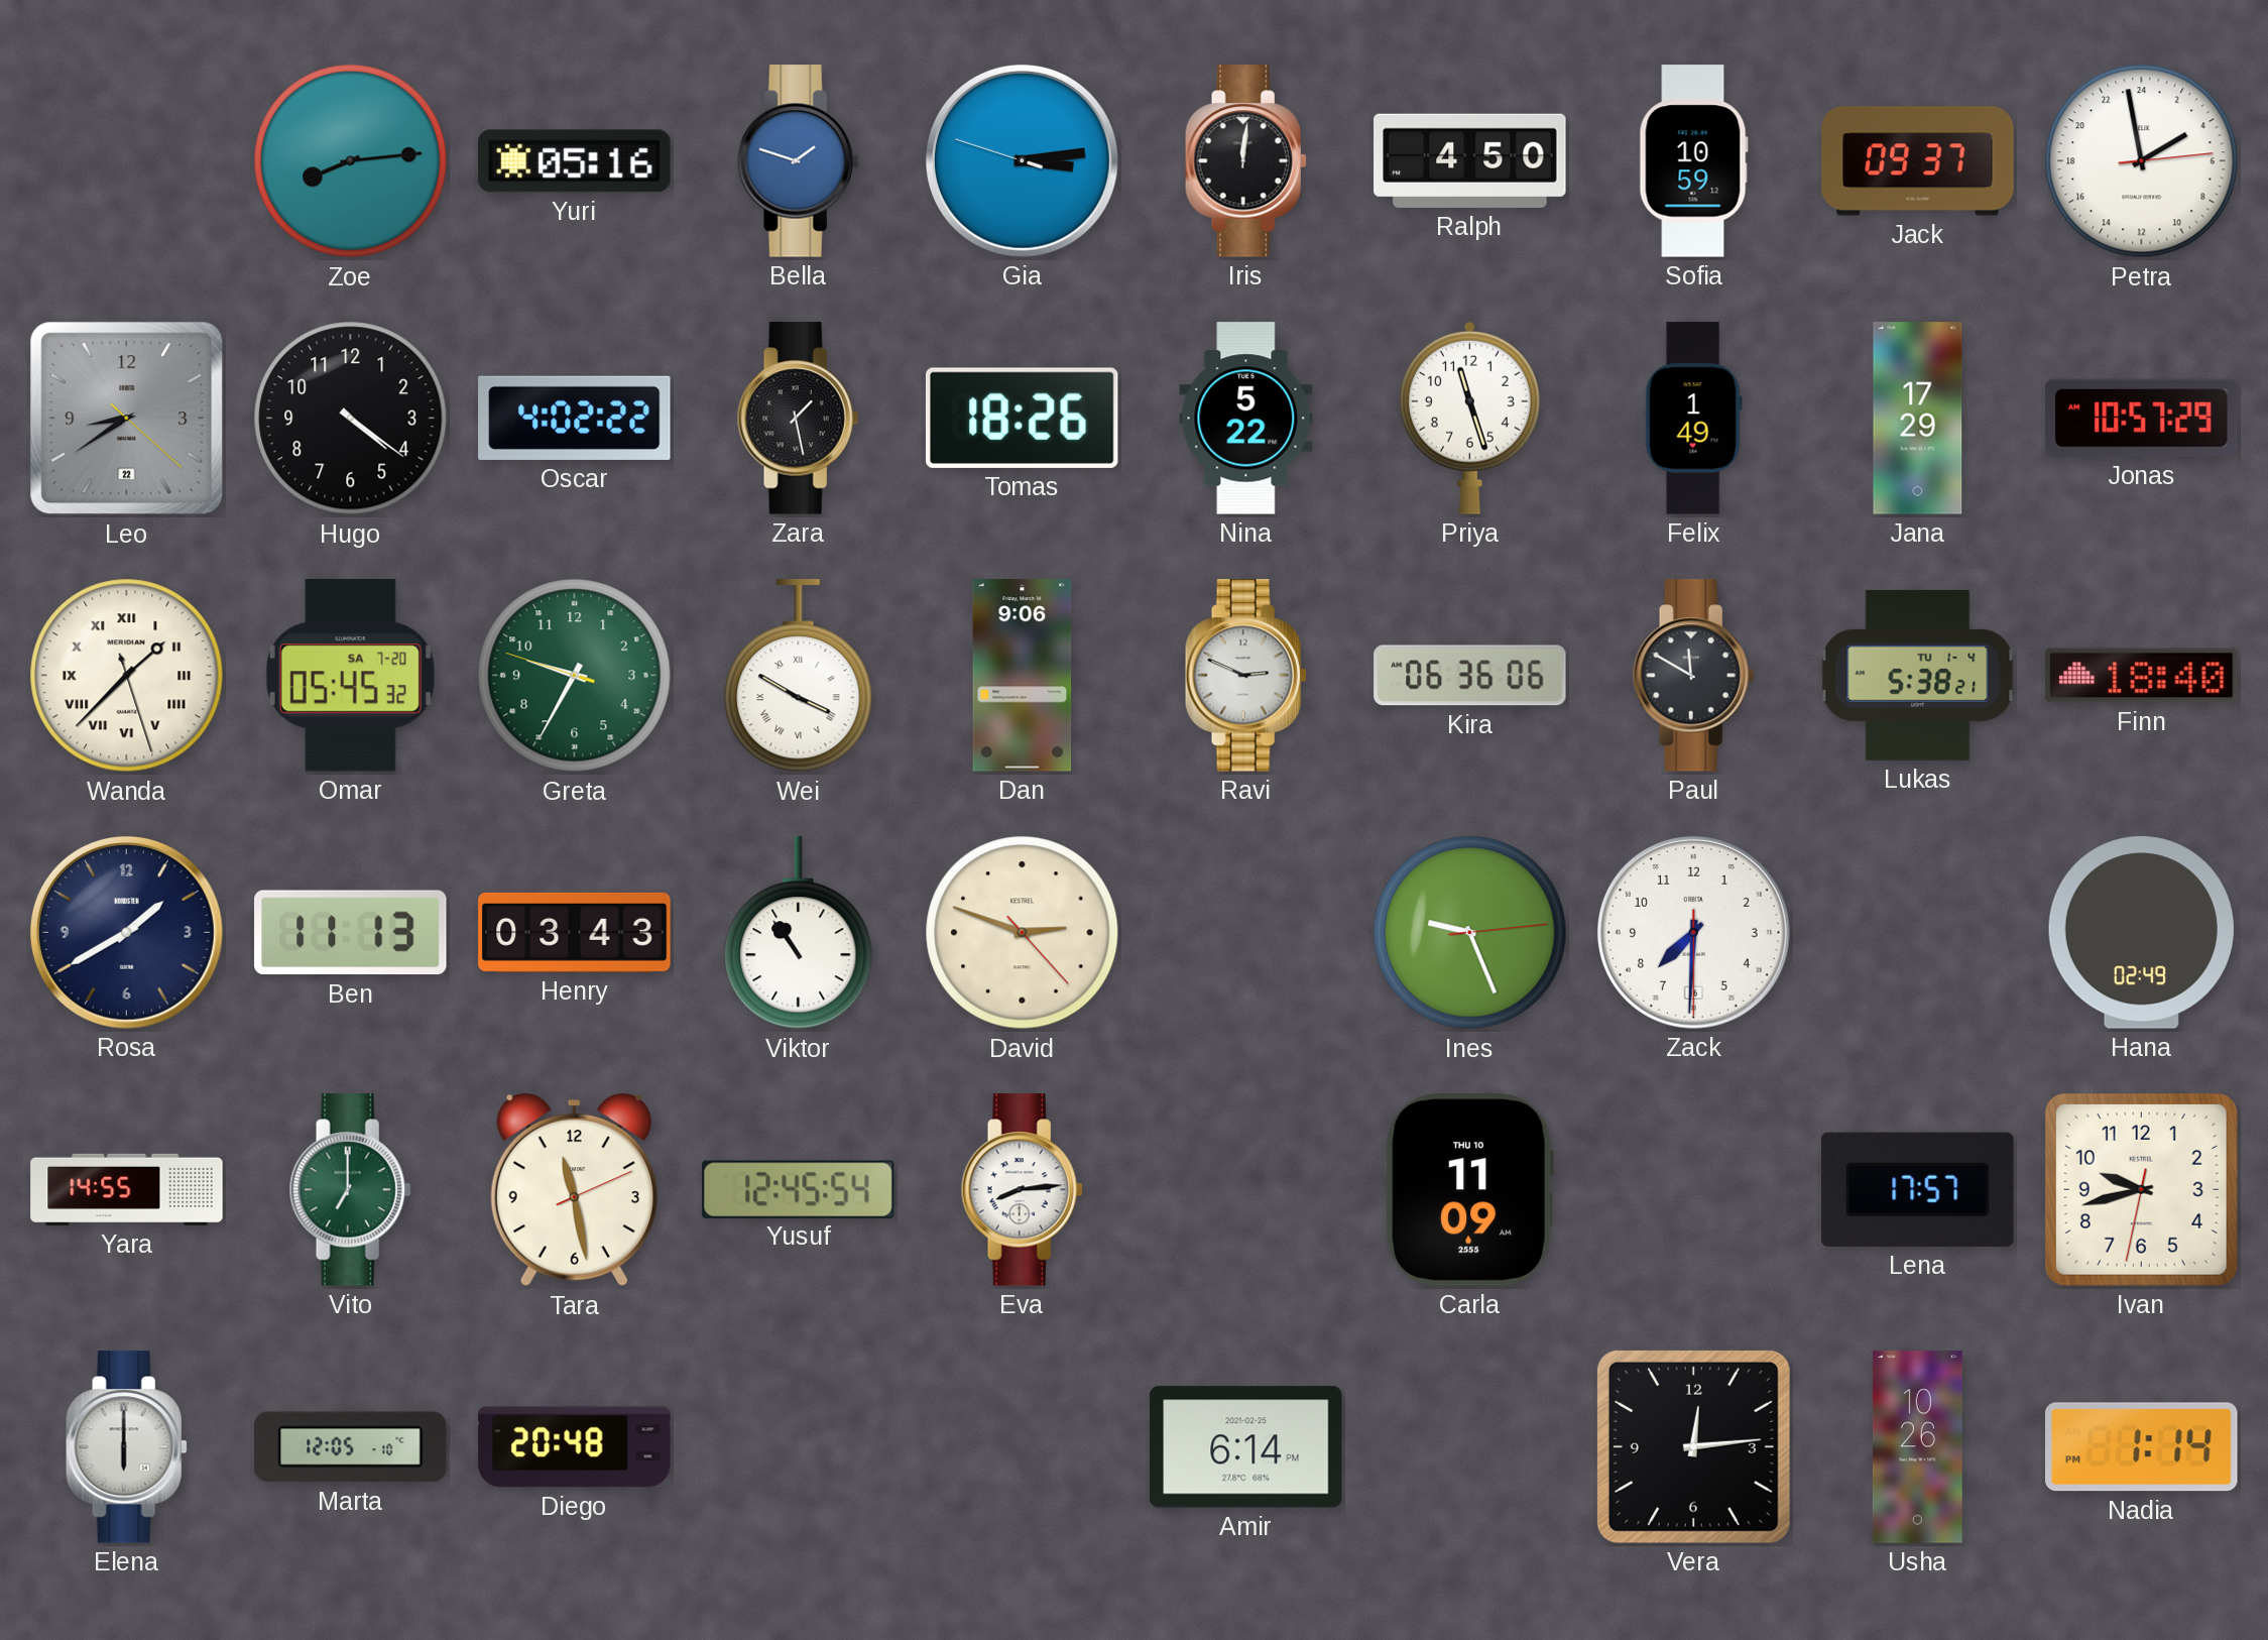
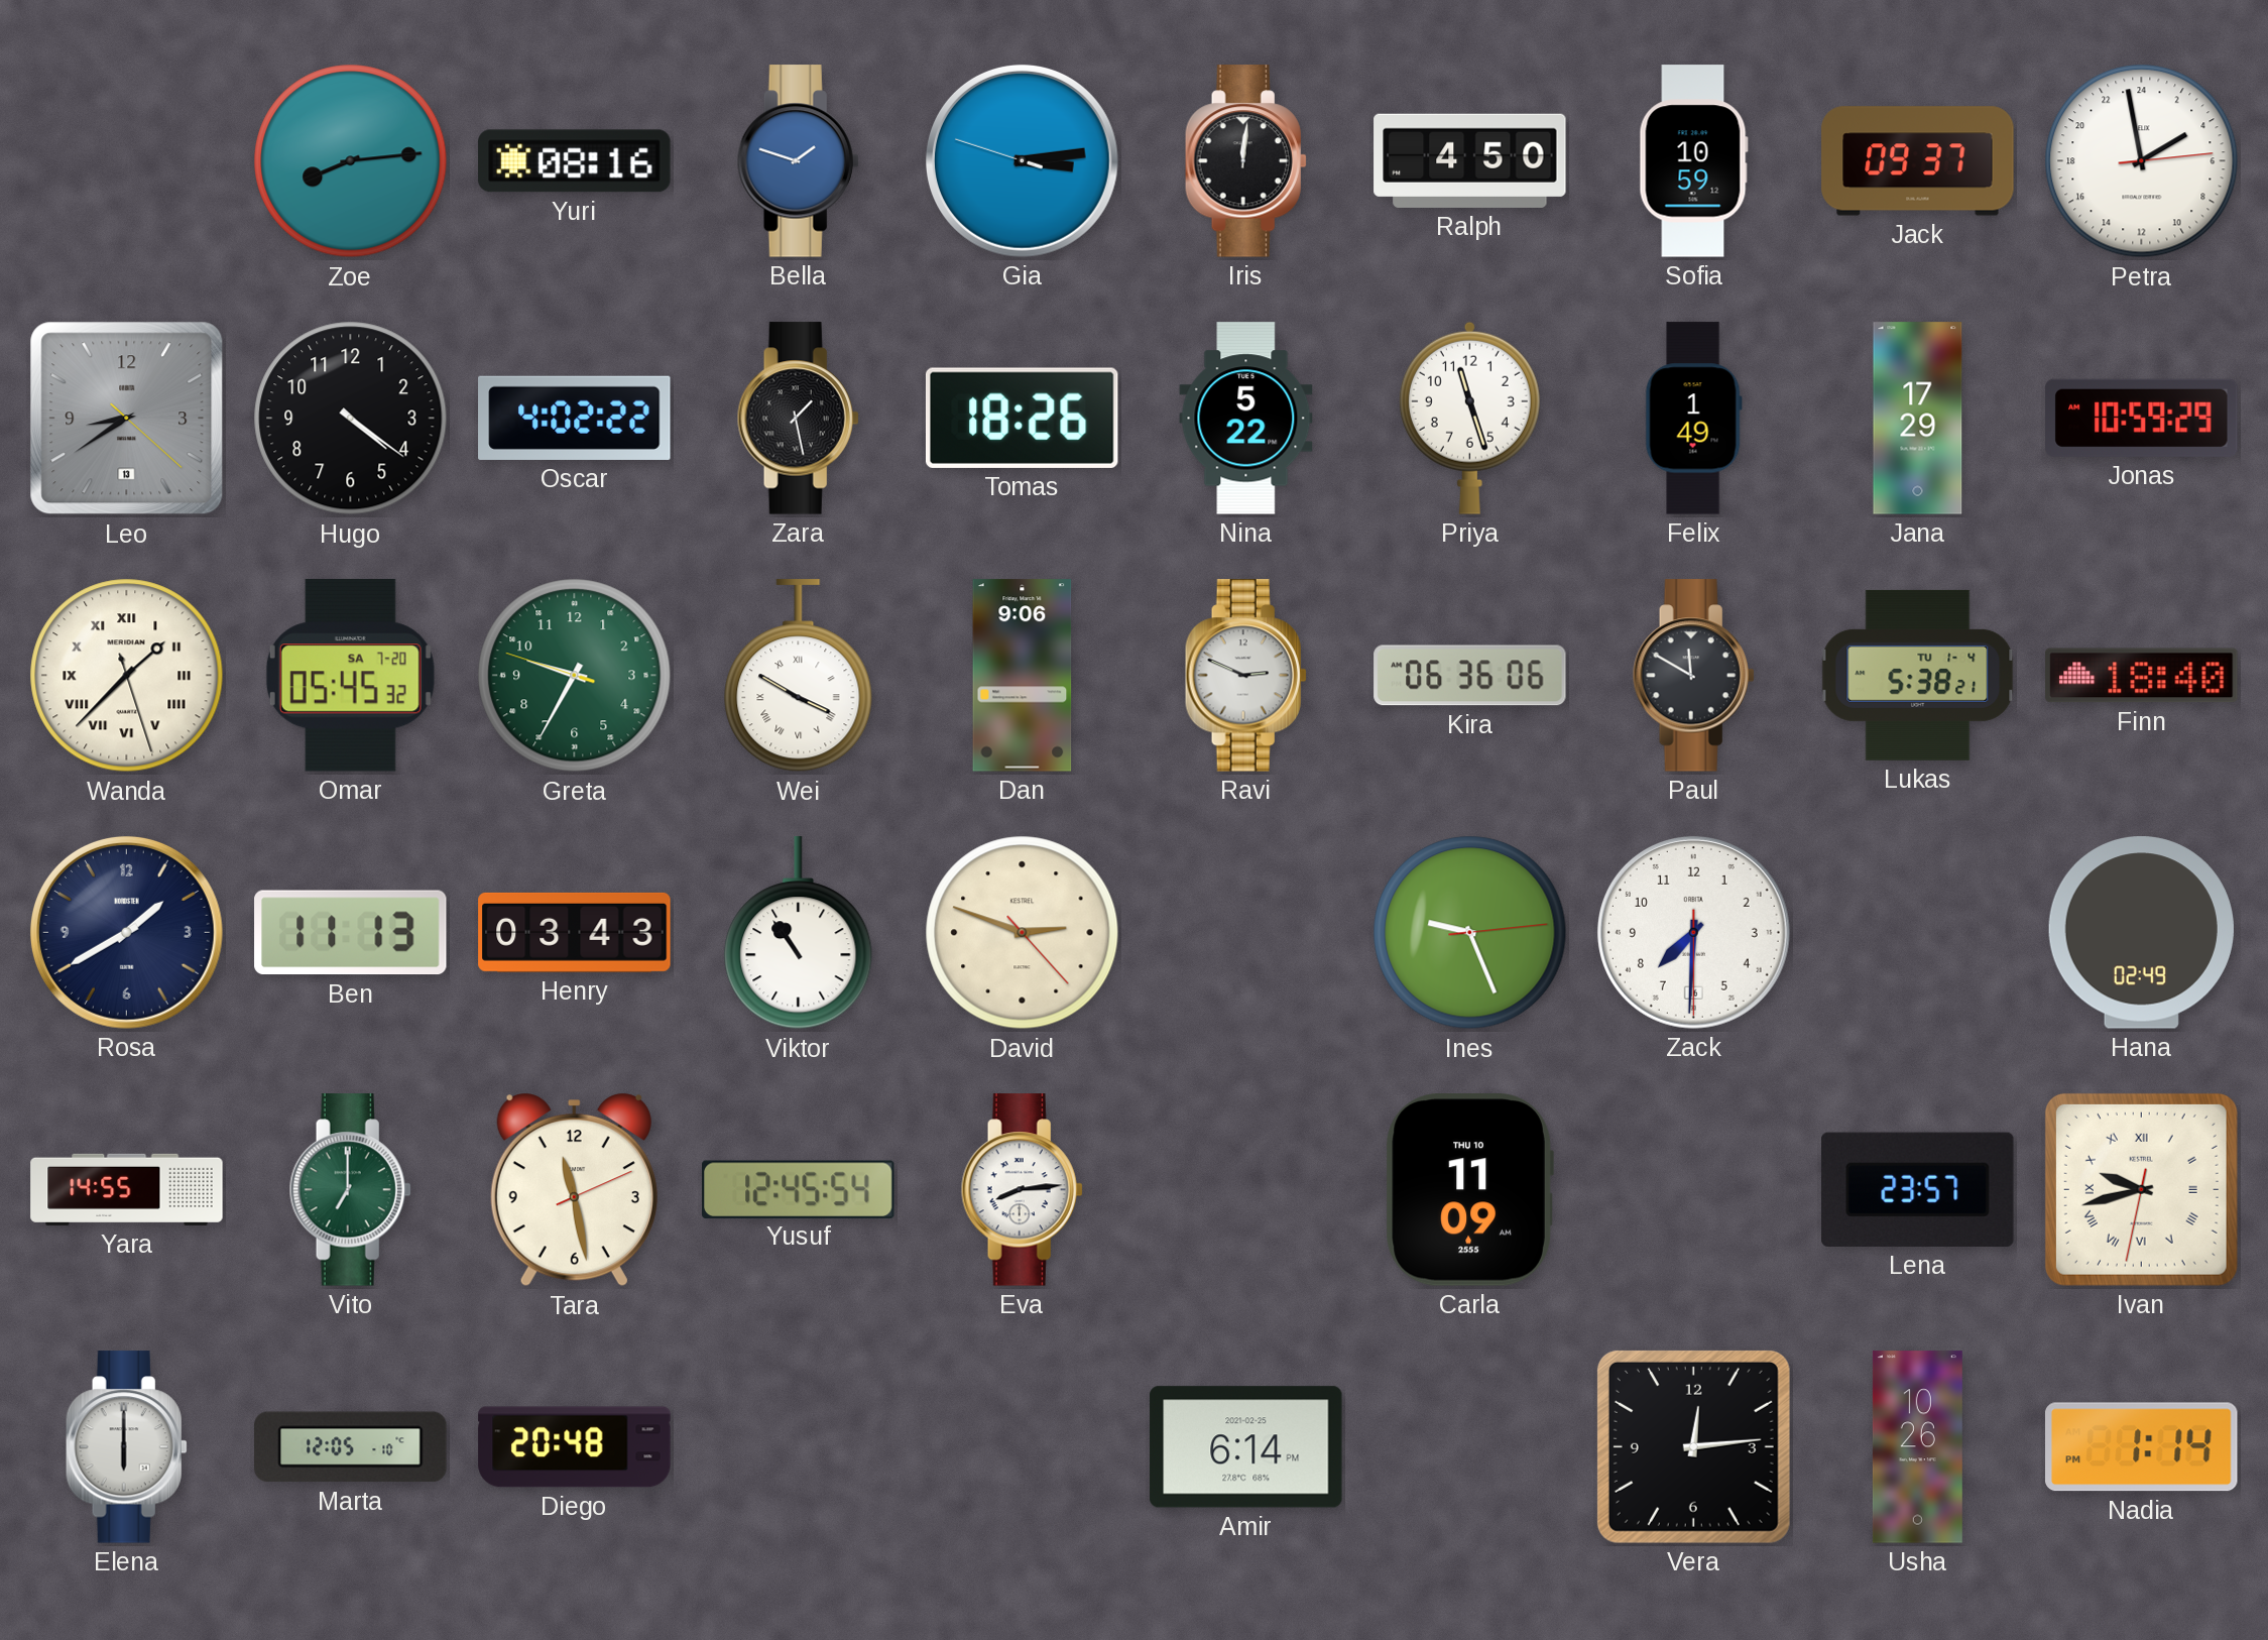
Yuri: 05:16 -> 08:16
Leo date: 22 -> 13
Jonas: 10:57 -> 10:59
Lena: 17:57 -> 23:57
Ivan numerals: Arabic -> Roman
